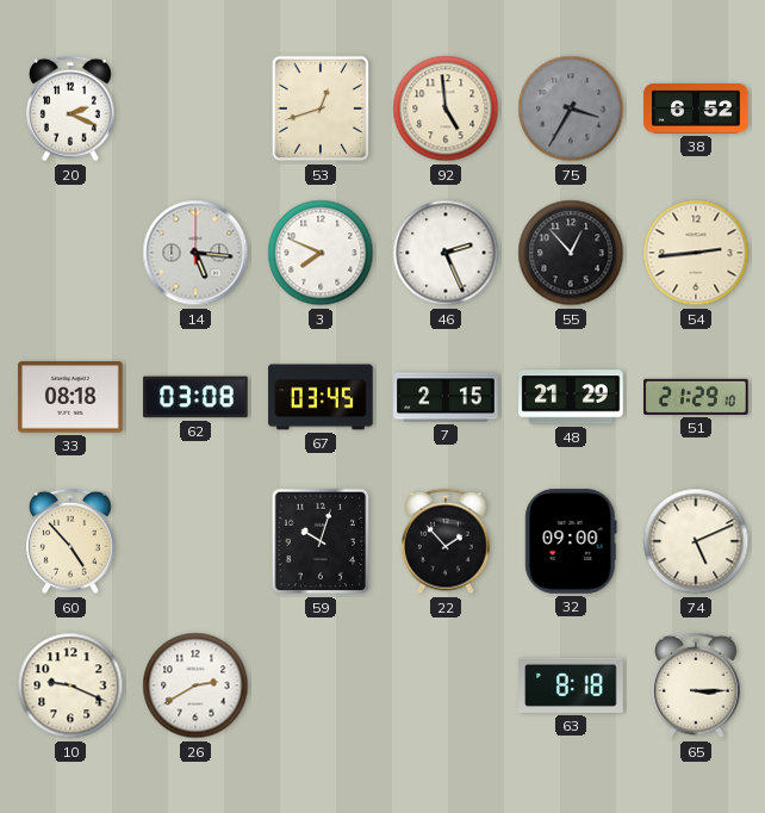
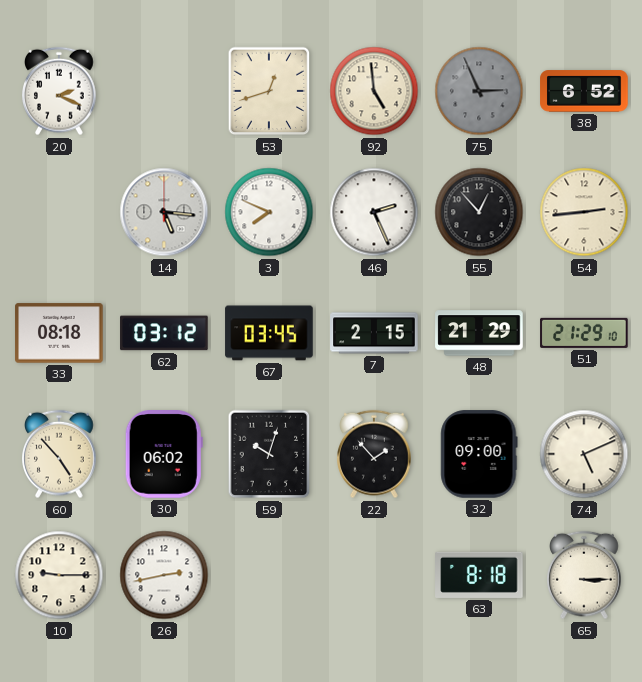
75: 3:35 -> 2:56
62: 03:08 -> 03:12
30: none -> 06:02
10: 9:19 -> 9:15
26: 2:40 -> 2:43
